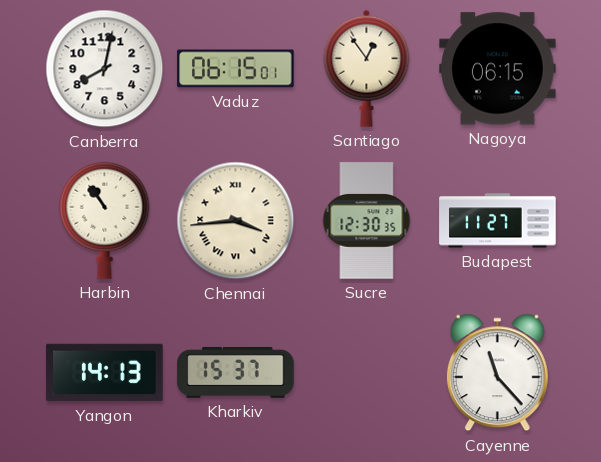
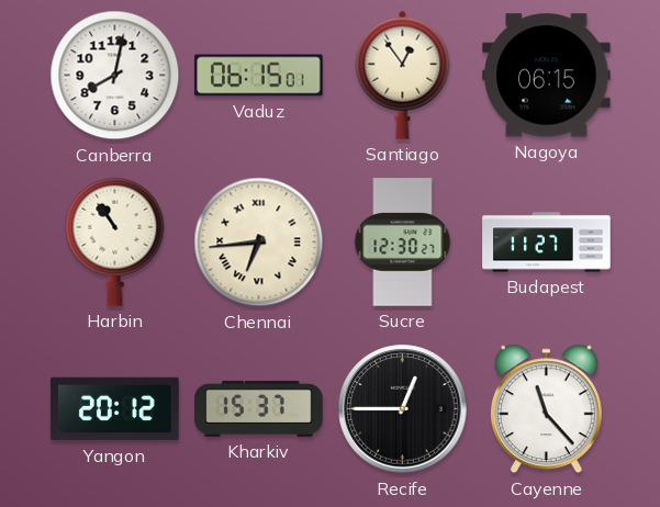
Chennai: 3:44 -> 6:44
Sucre: 12:30:35 -> 12:30:27
Yangon: 14:13 -> 20:12
Recife: none -> 12:45
